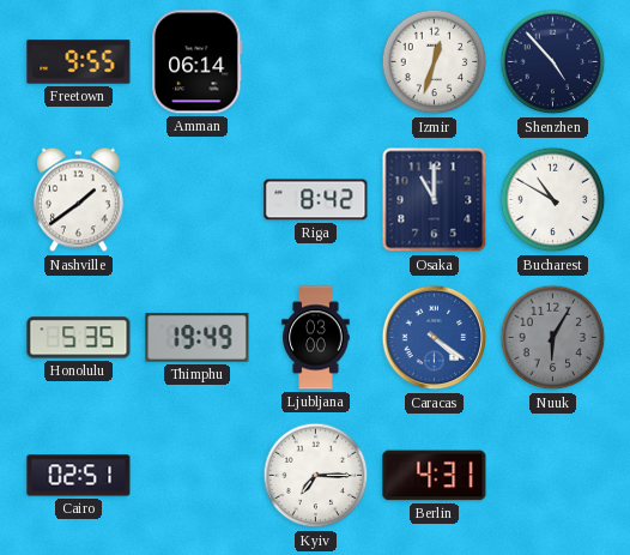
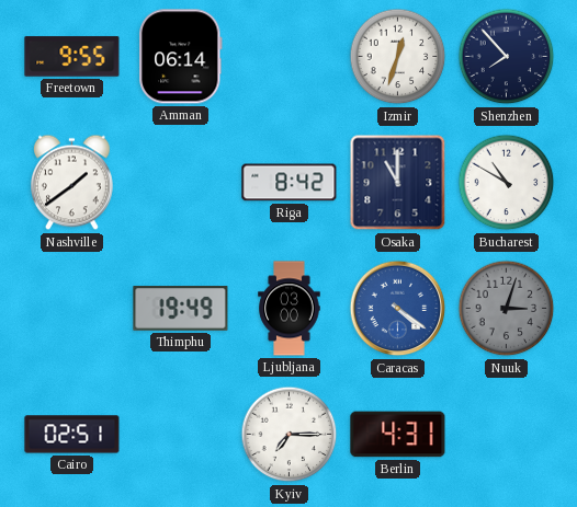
Shenzhen: 4:53 -> 7:53
Honolulu: 5:35 -> none
Nuuk: 6:05 -> 3:03
